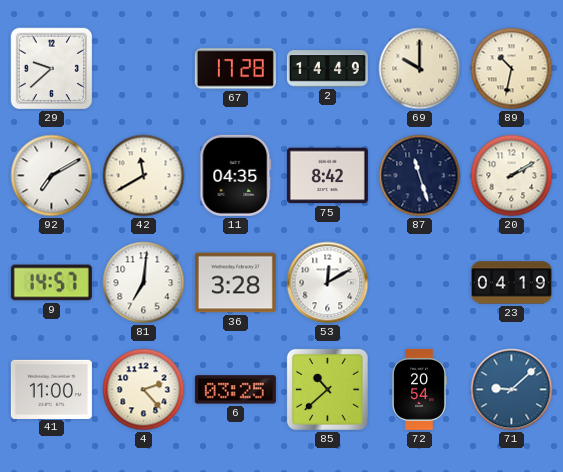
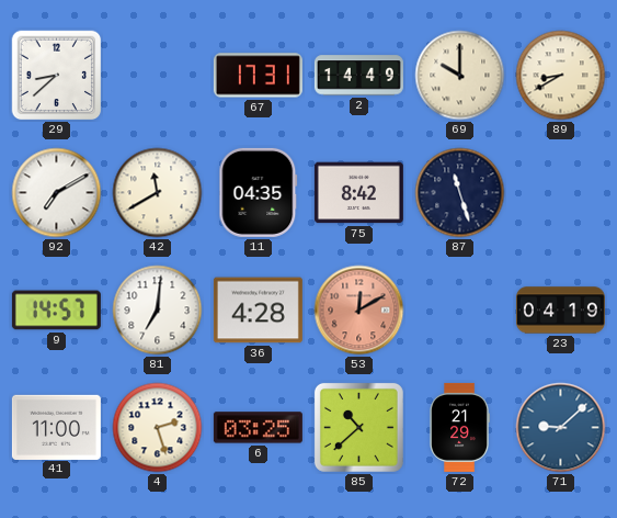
29: 9:38 -> 8:38
67: 17:28 -> 17:31
89: 10:32 -> 8:40
20: 2:10 -> none
36: 3:28 -> 4:28
53 dial: white -> salmon
4: 2:23 -> 2:27
72: 20:54 -> 21:29
